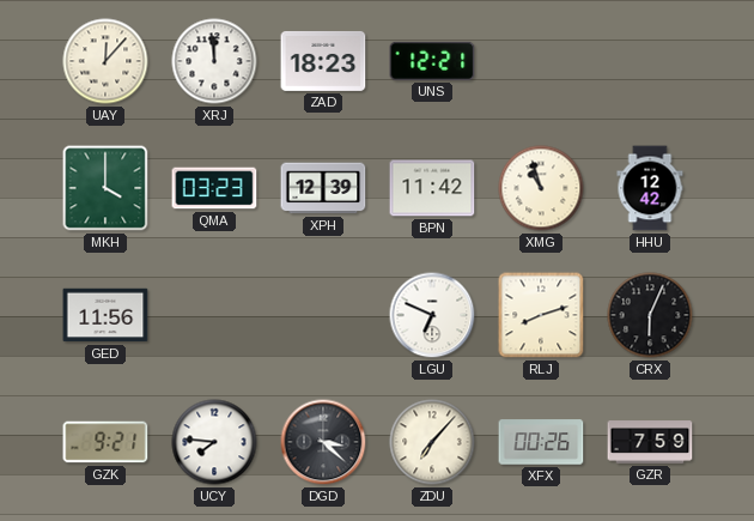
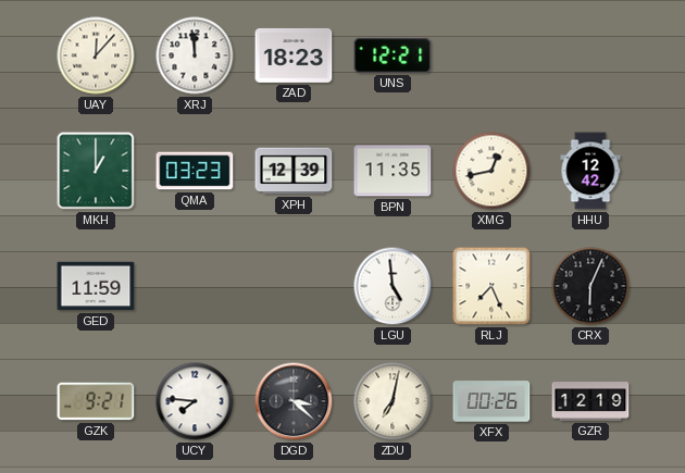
MKH: 4:00 -> 1:00
BPN: 11:42 -> 11:35
XMG: 10:57 -> 12:43
GED: 11:56 -> 11:59
LGU: 6:49 -> 4:59
RLJ: 8:12 -> 7:26
ZDU: 7:07 -> 7:02
GZR: 7:59 -> 12:19
